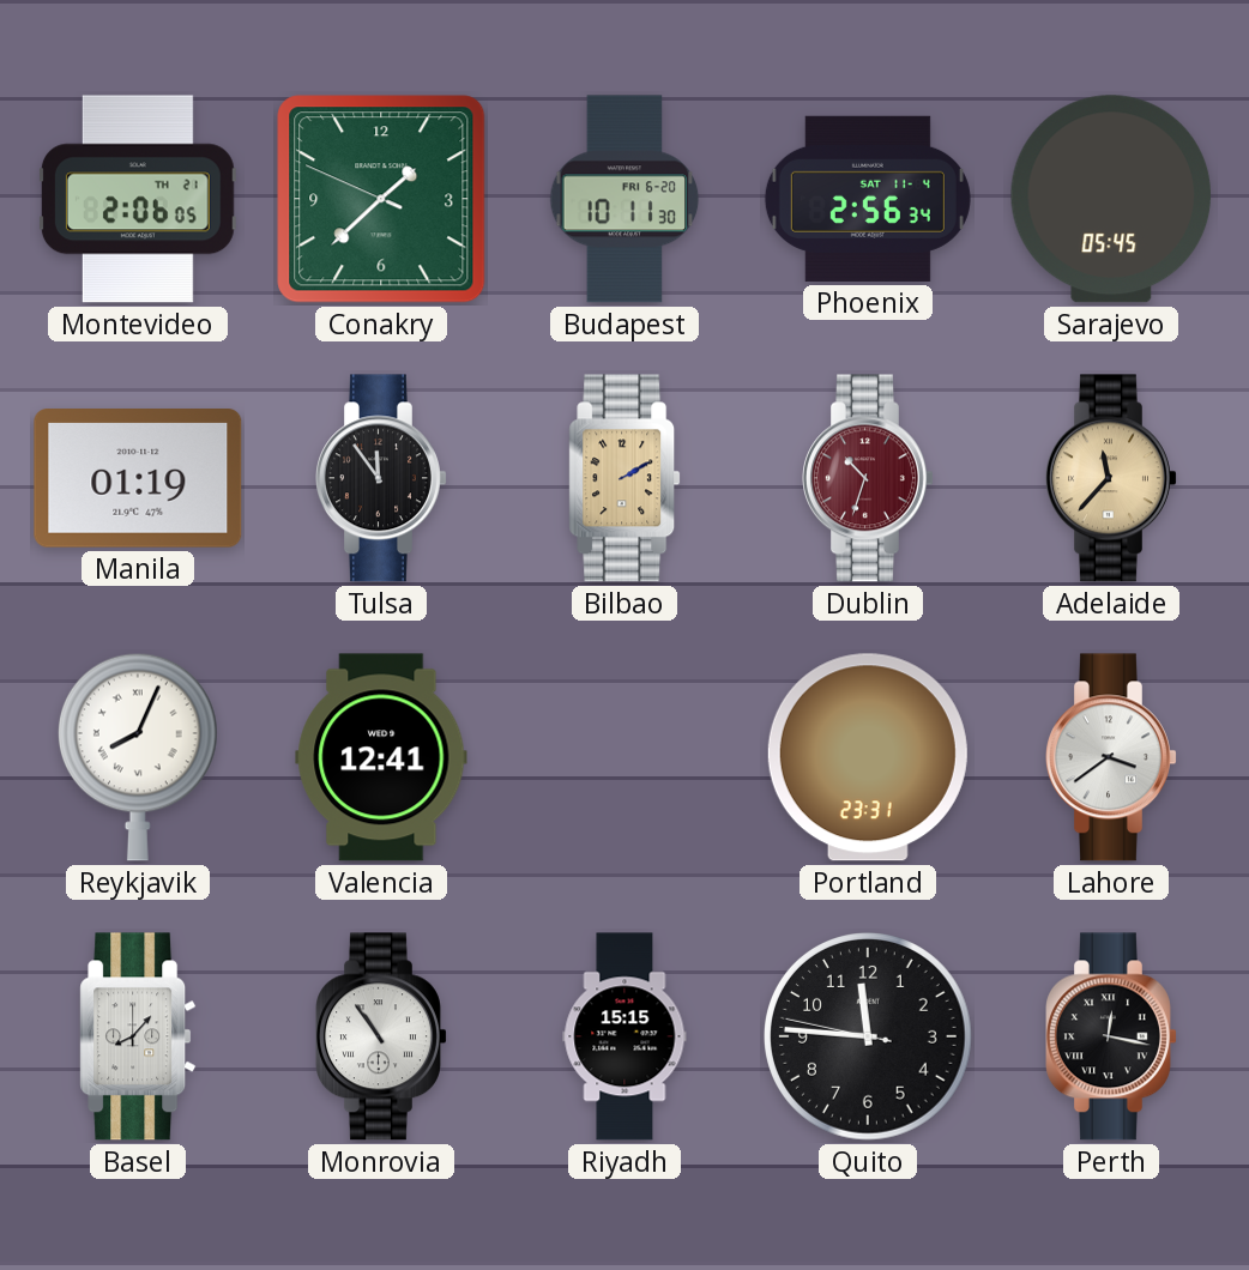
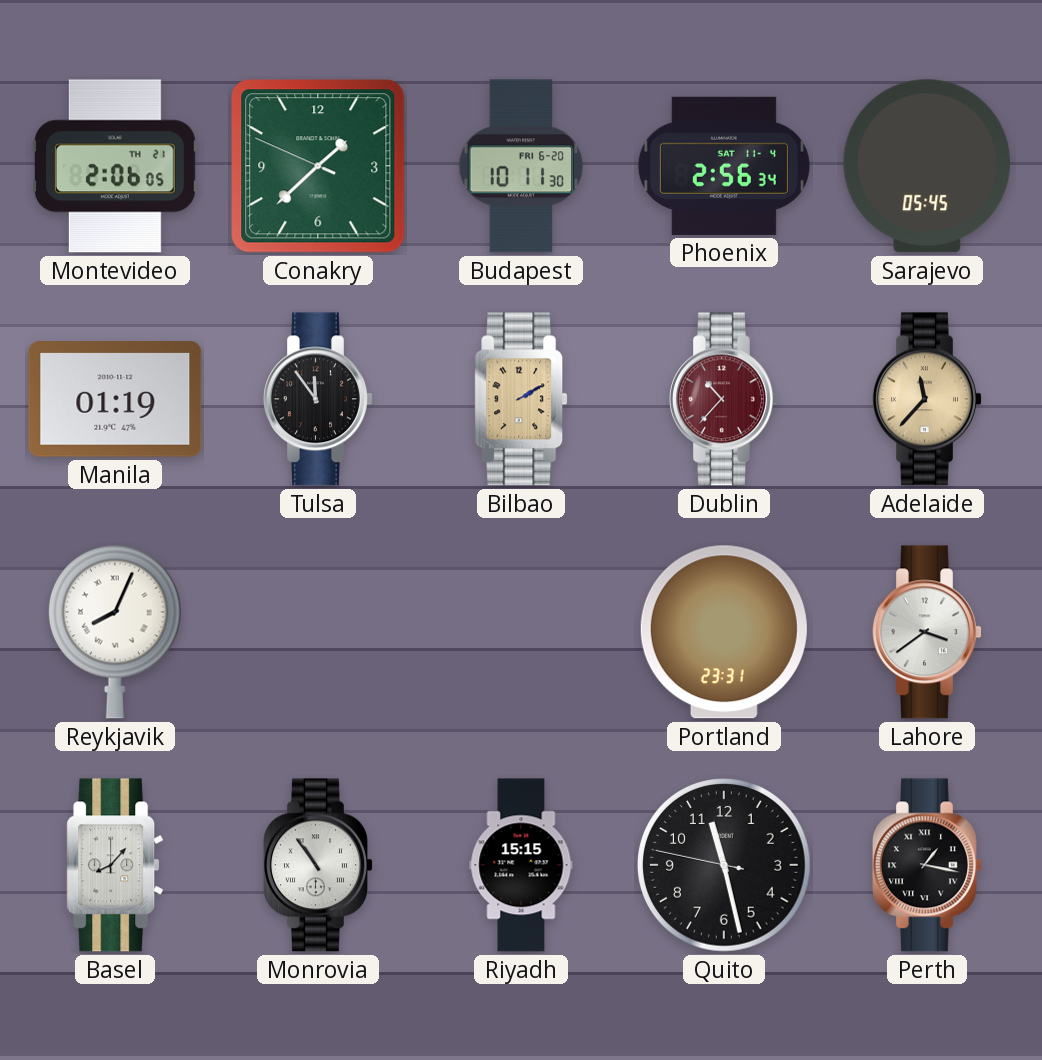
Dublin: 10:33 -> 10:37
Valencia: 12:41 -> none
Quito: 11:45 -> 11:27
Perth: 12:17 -> 1:17
